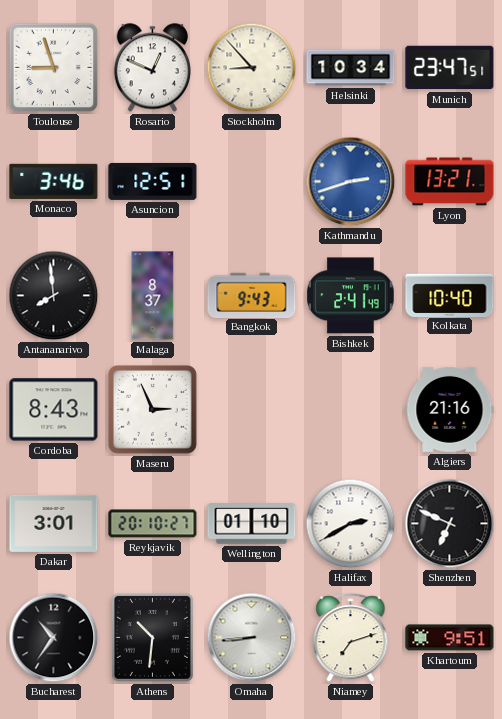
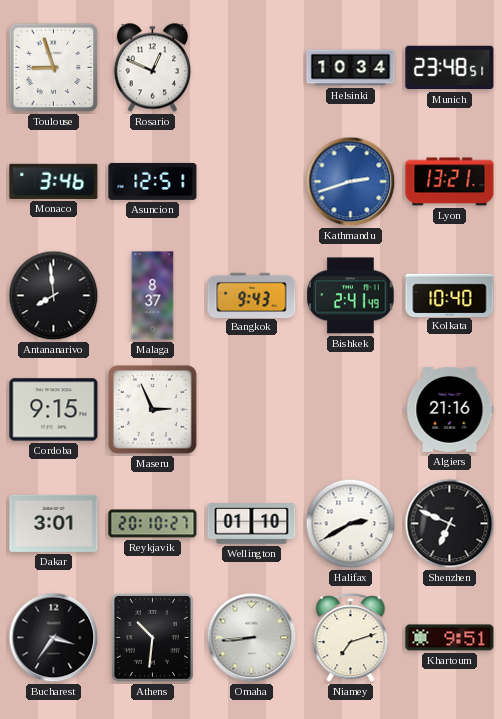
Stockholm: 8:53 -> none
Munich: 23:47 -> 23:48
Cordoba: 8:43 -> 9:15
Bucharest: 10:36 -> 3:36
